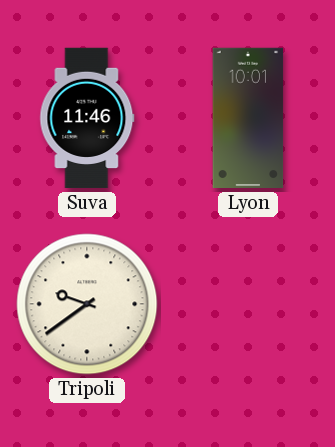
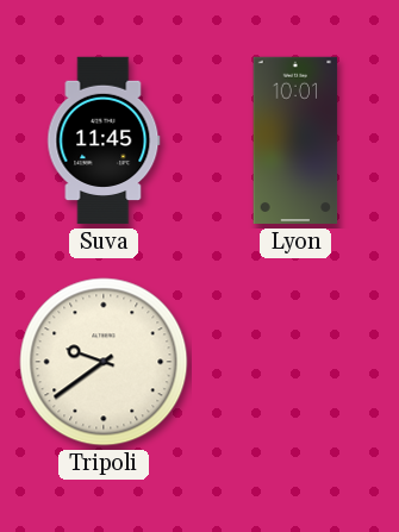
Suva: 11:46 -> 11:45
